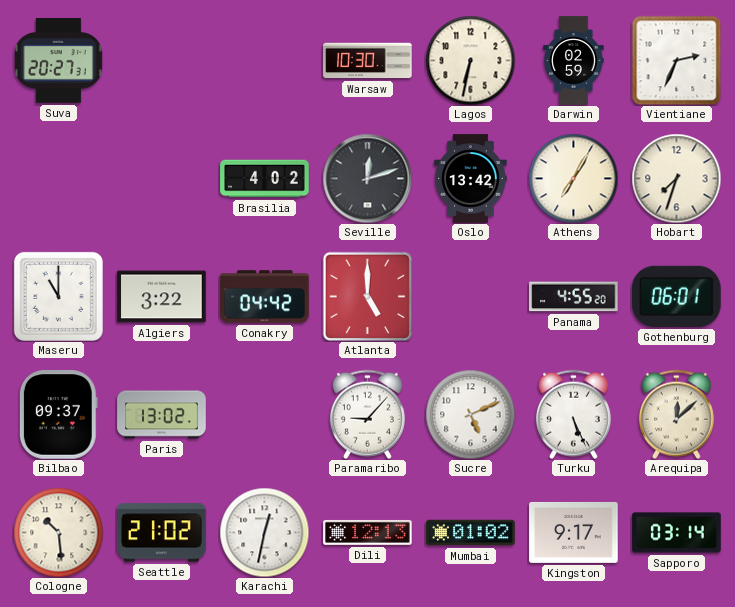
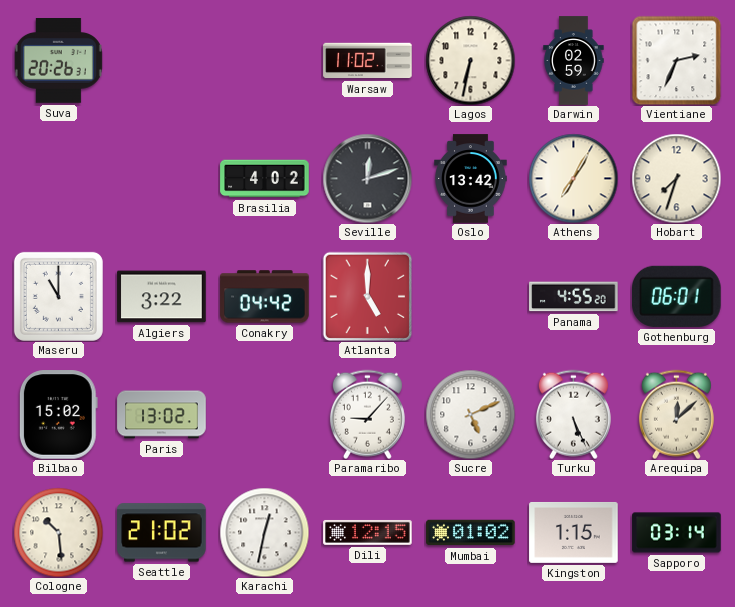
Suva: 20:27 -> 20:26
Warsaw: 10:30 -> 11:02
Bilbao: 09:37 -> 15:02
Dili: 12:13 -> 12:15
Kingston: 9:17 -> 1:15
